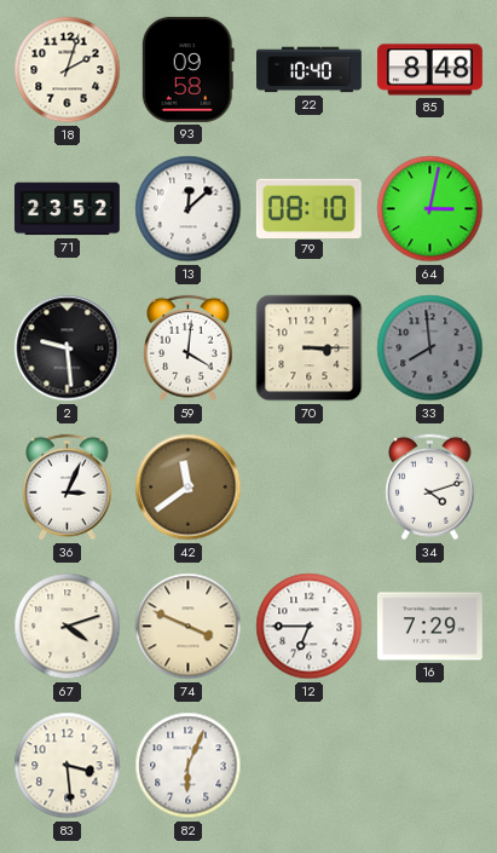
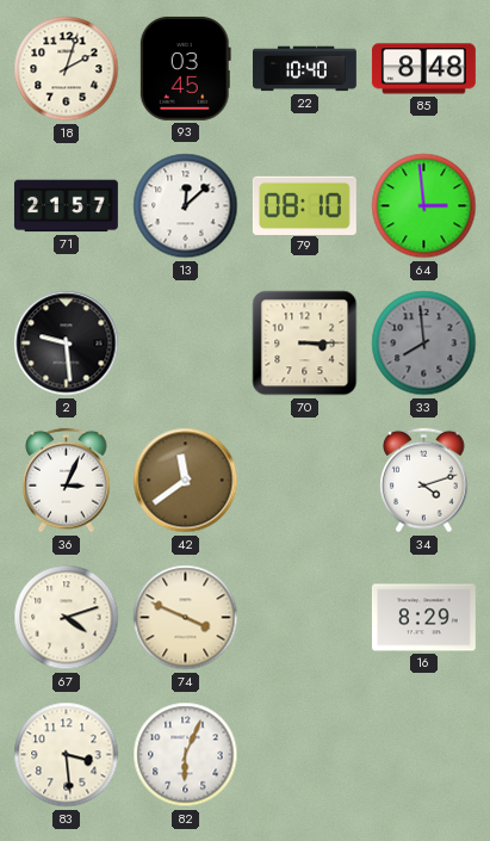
93: 09:58 -> 03:45
71: 23:52 -> 21:57
64: 3:02 -> 2:59
59: 4:01 -> none
12: 6:45 -> none
16: 7:29 -> 8:29
